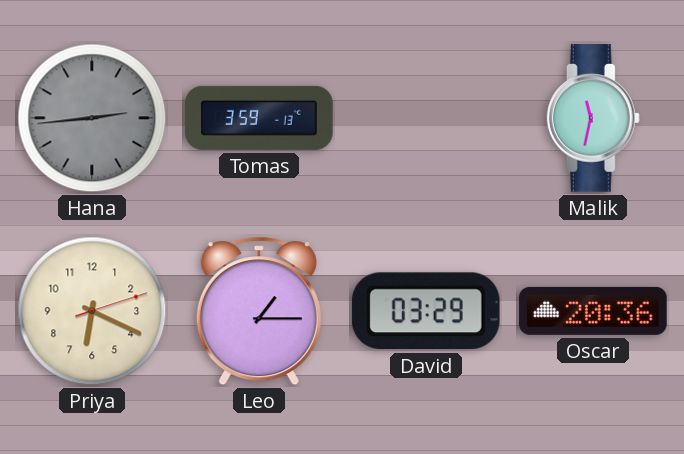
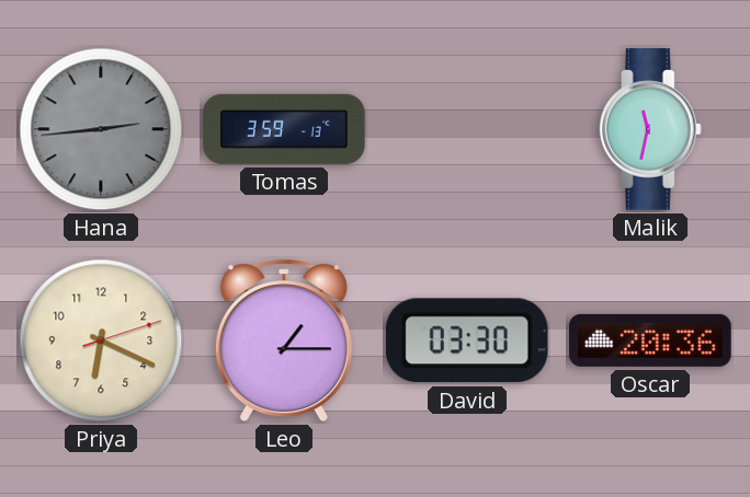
David: 03:29 -> 03:30
